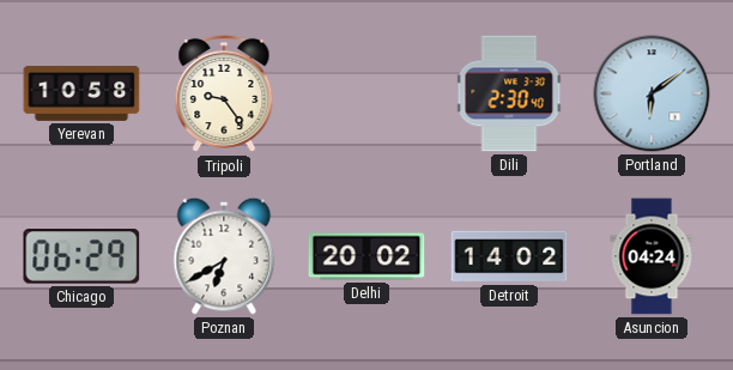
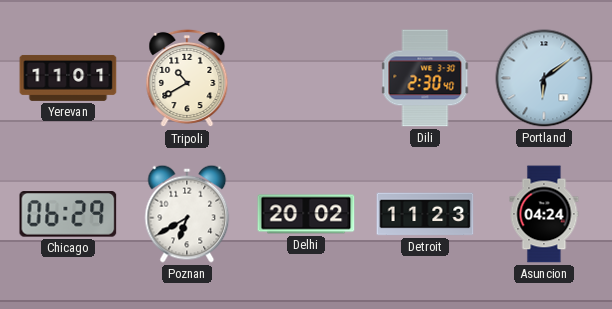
Yerevan: 10:58 -> 11:01
Tripoli: 9:24 -> 10:40
Detroit: 14:02 -> 11:23
